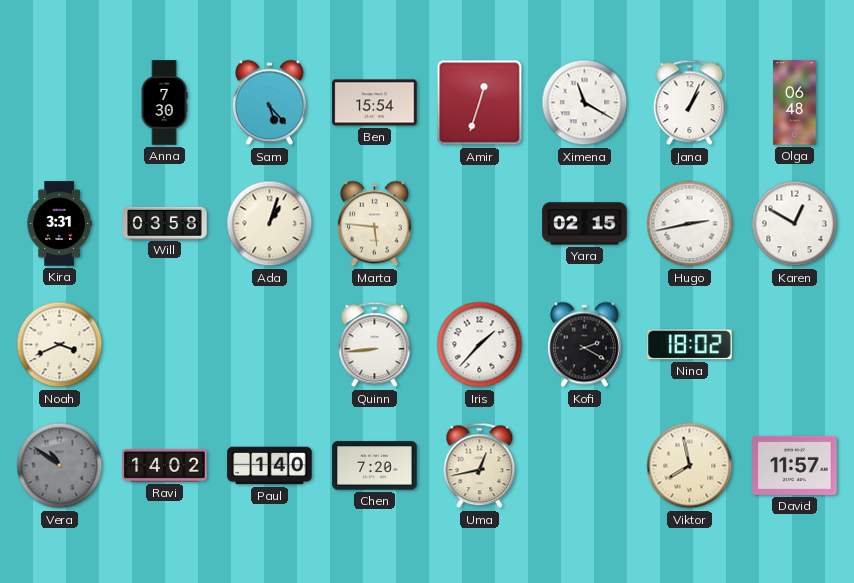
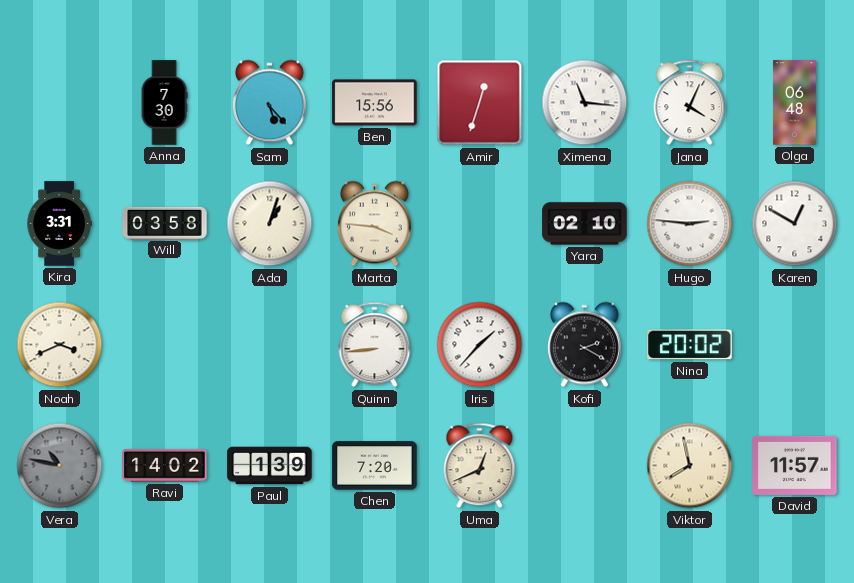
Ben: 15:54 -> 15:56
Ximena: 11:20 -> 11:16
Jana: 1:04 -> 4:04
Marta: 5:46 -> 3:46
Yara: 02:15 -> 02:10
Hugo: 2:43 -> 2:46
Nina: 18:02 -> 20:02
Vera: 10:51 -> 10:47
Paul: 1:40 -> 1:39
Uma: 12:43 -> 12:41
